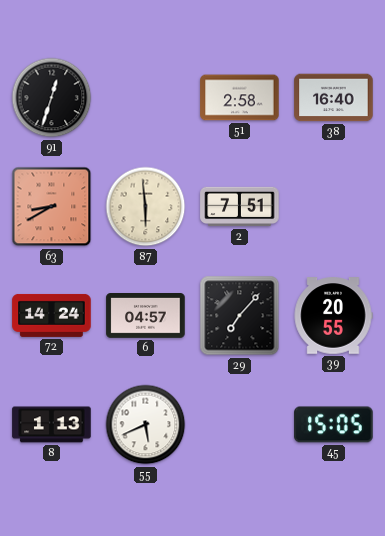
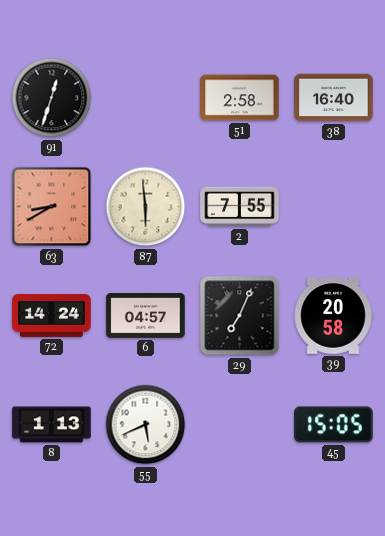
2: 7:51 -> 7:55
29: 7:07 -> 7:04
39: 20:55 -> 20:58
